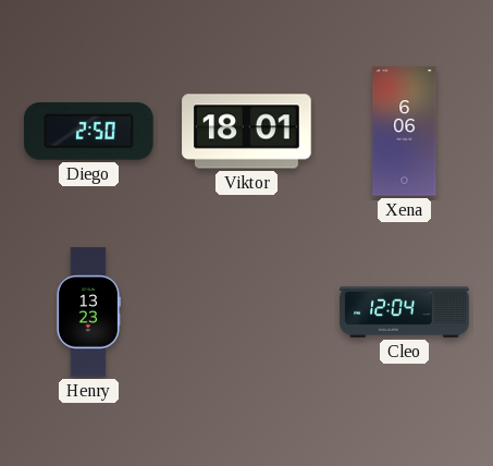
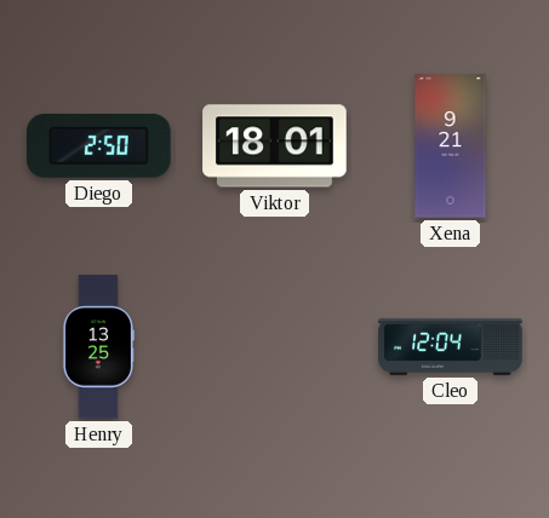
Xena: 6:06 -> 9:21
Henry: 13:23 -> 13:25
